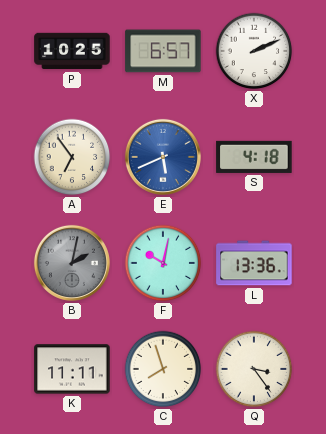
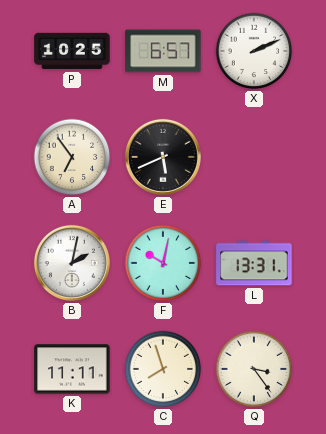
E dial: blue -> black
S: 4:18 -> none
B dial: grey -> white
L: 13:36 -> 13:31
